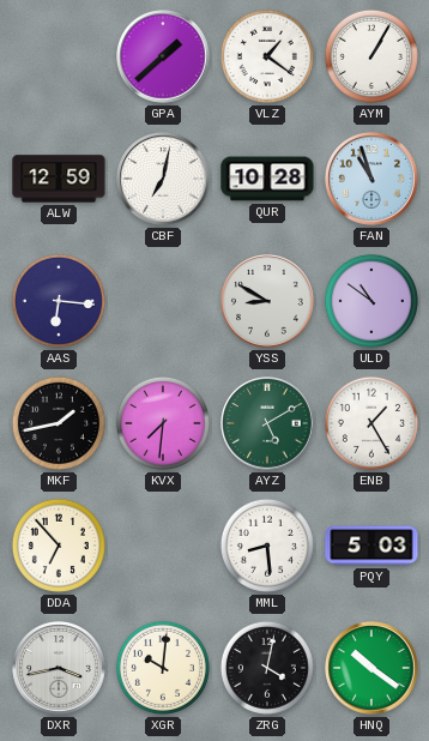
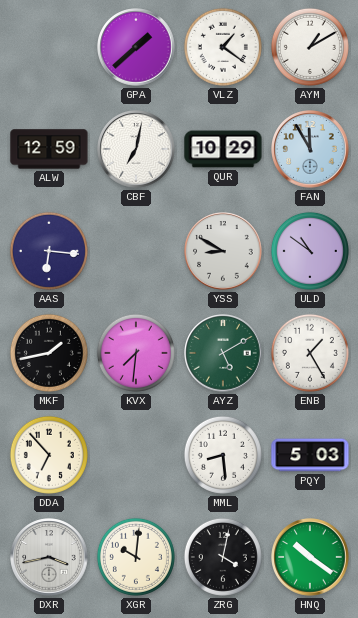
AYM: 1:05 -> 1:10
QUR: 10:28 -> 10:29
FAN: 10:57 -> 11:55
